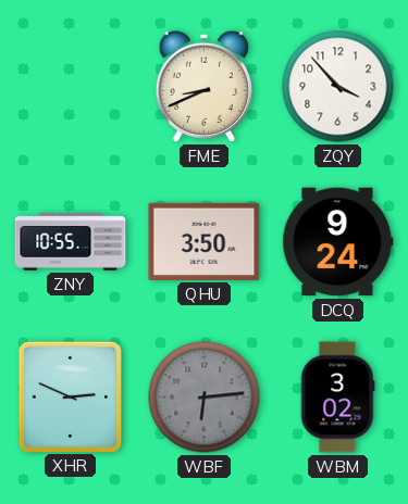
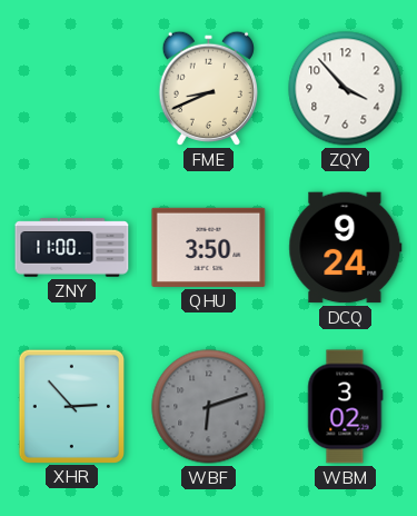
ZNY: 10:55 -> 11:00
XHR: 2:49 -> 2:53
WBF: 6:14 -> 6:12
